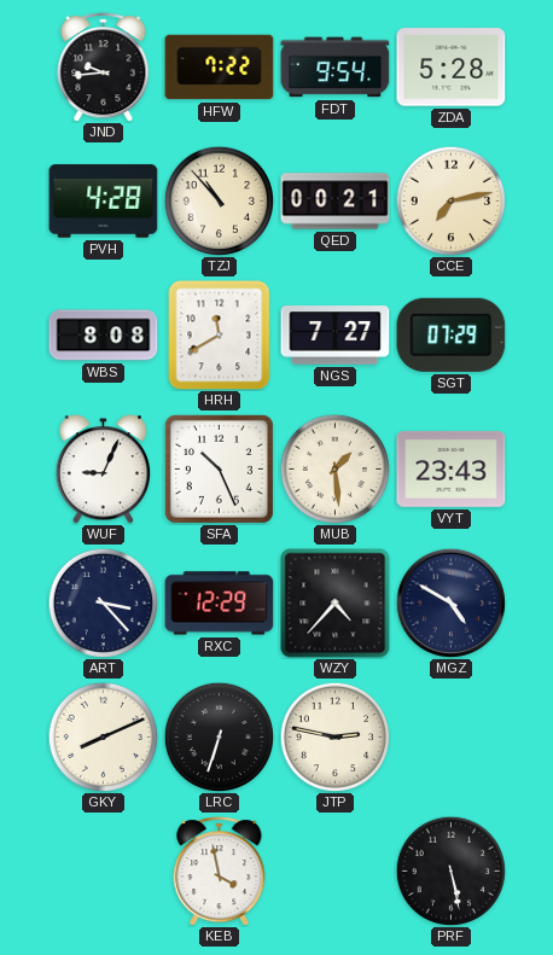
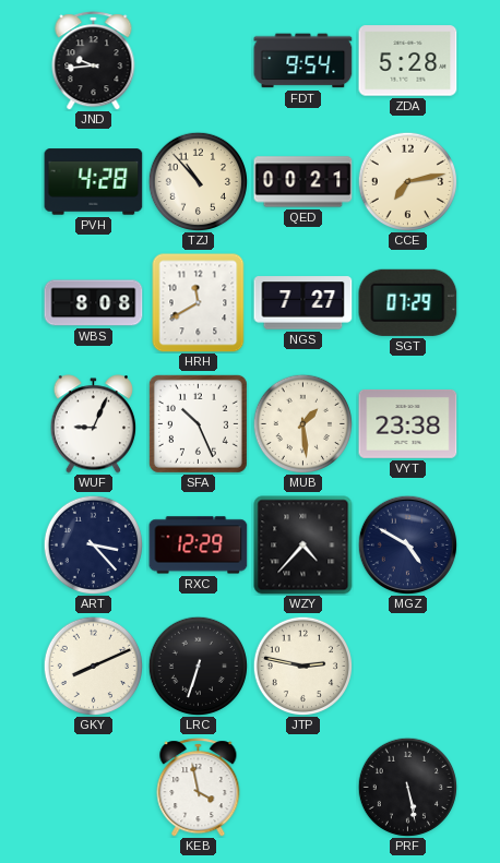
HFW: 7:22 -> none
VYT: 23:43 -> 23:38
